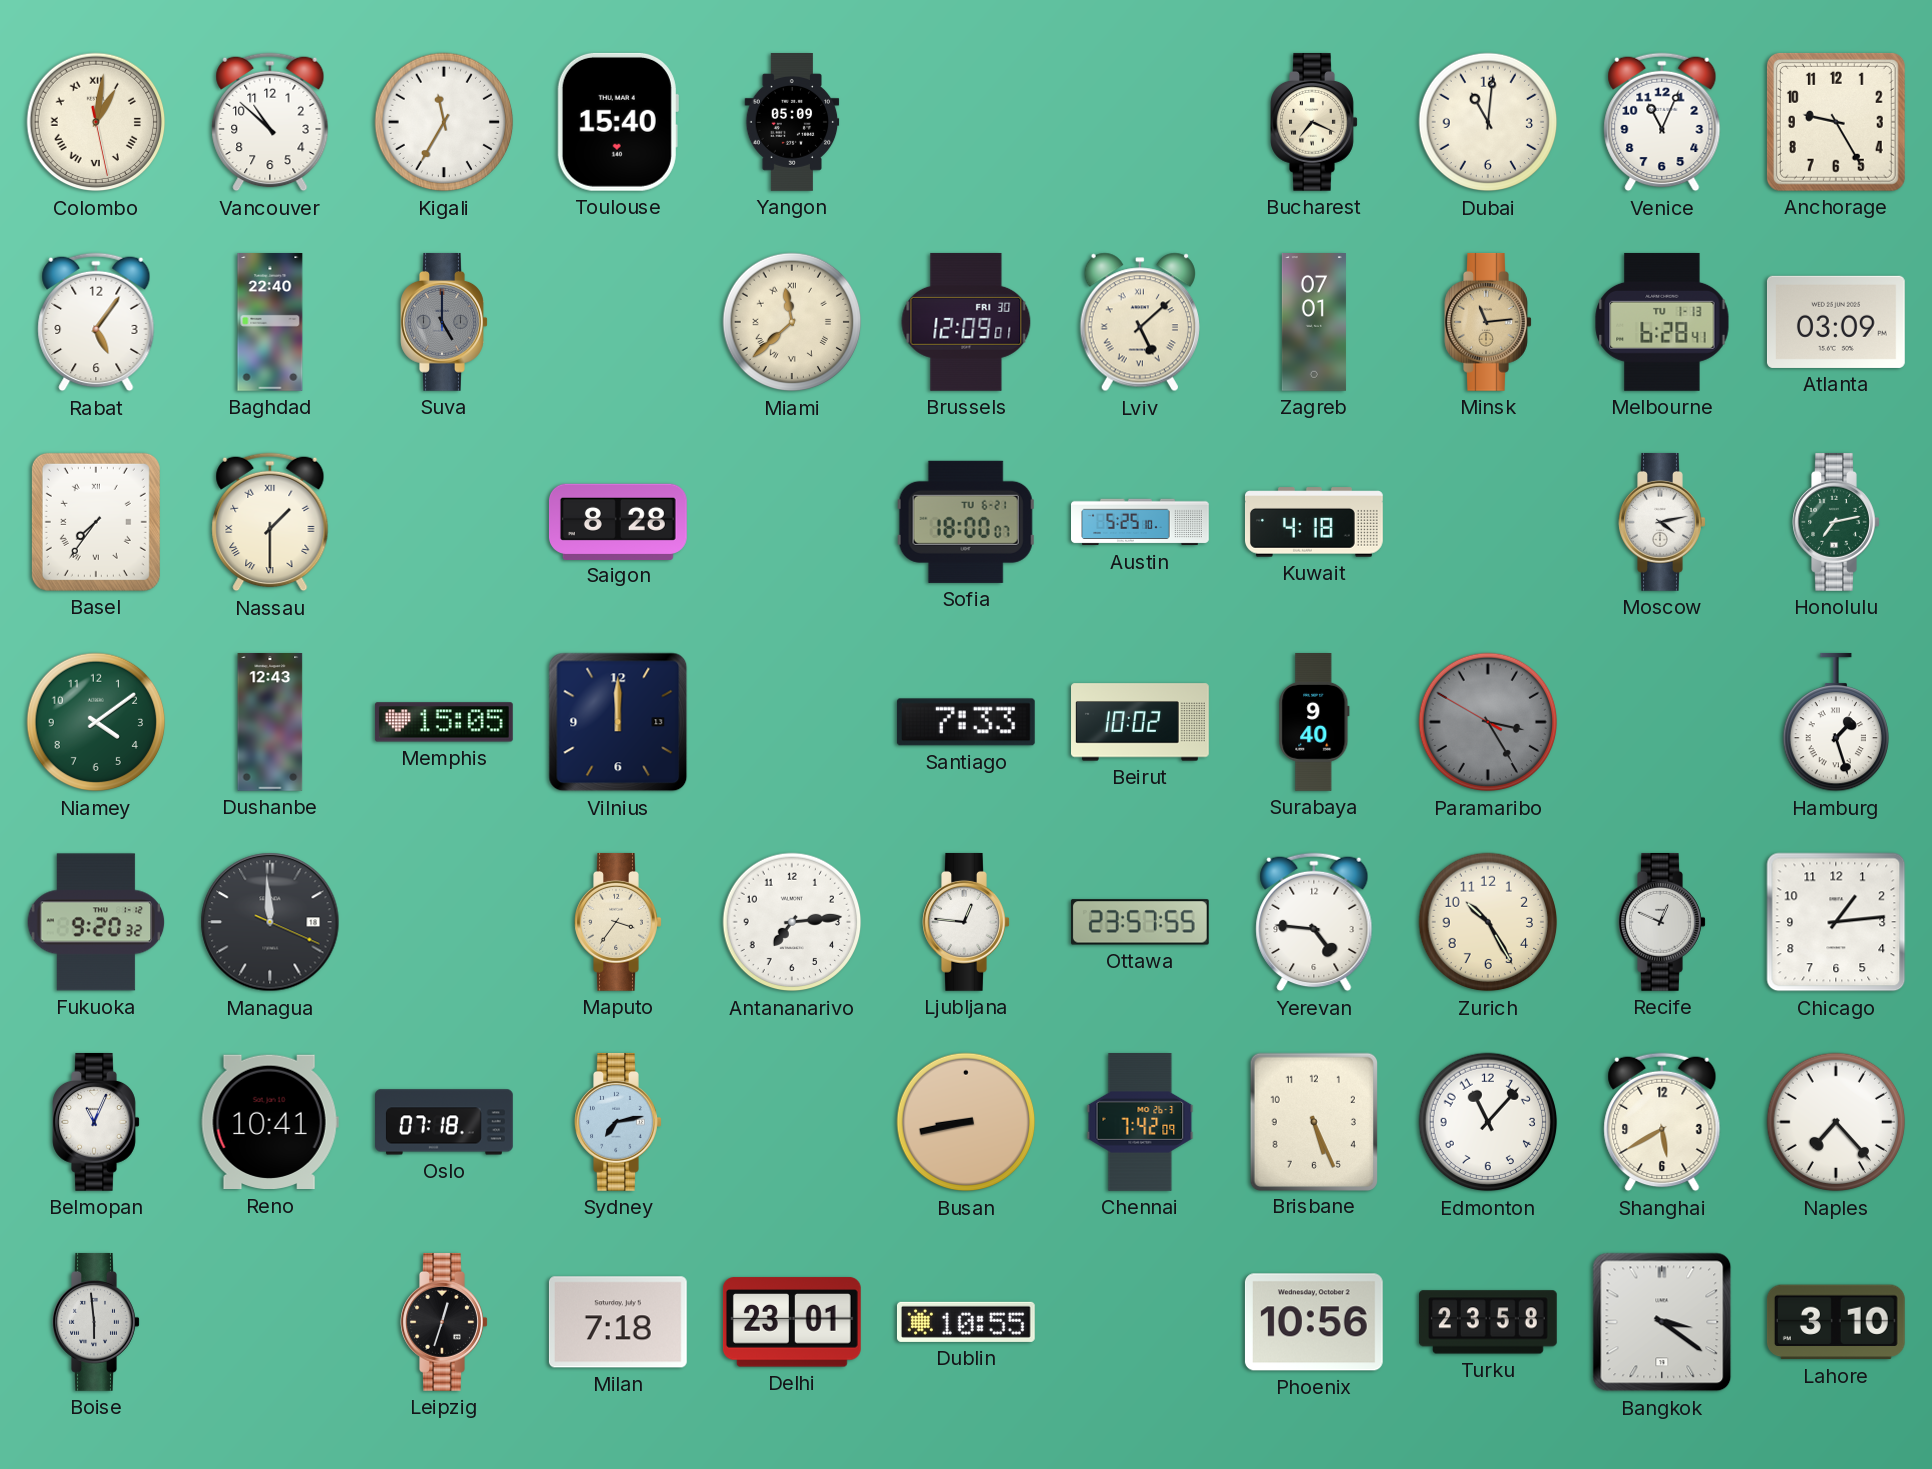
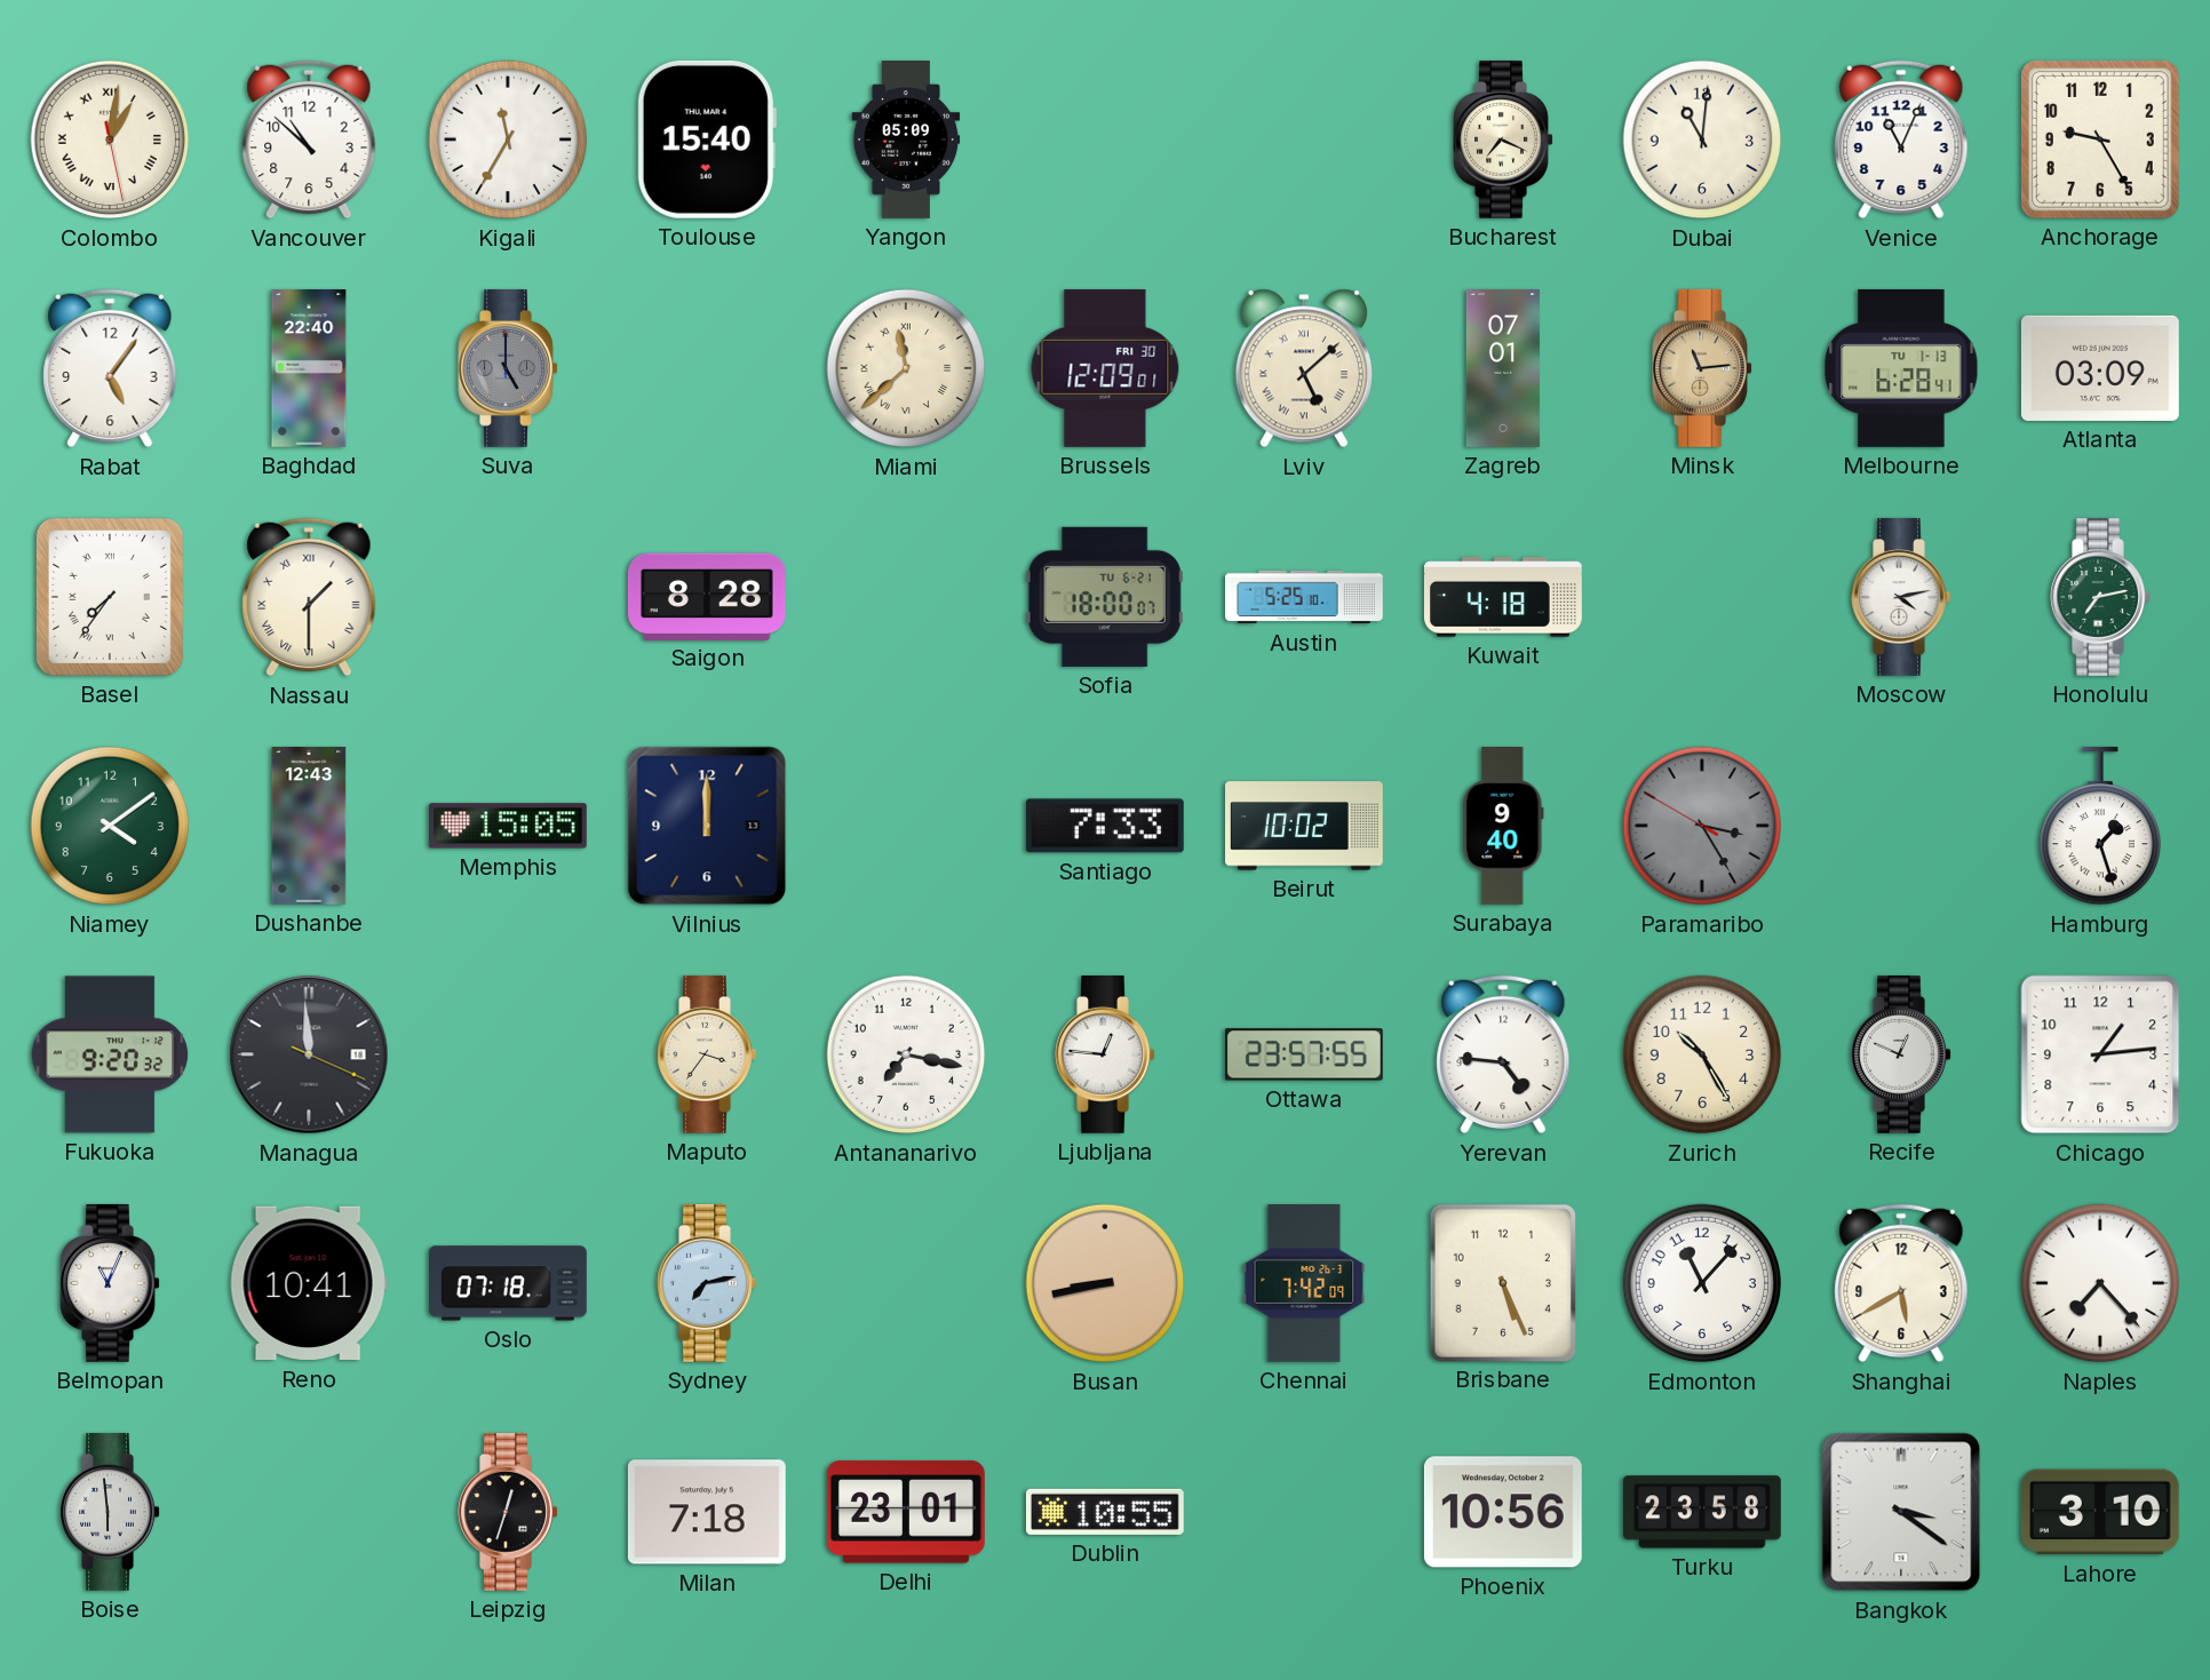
Antananarivo: 7:14 -> 7:17
